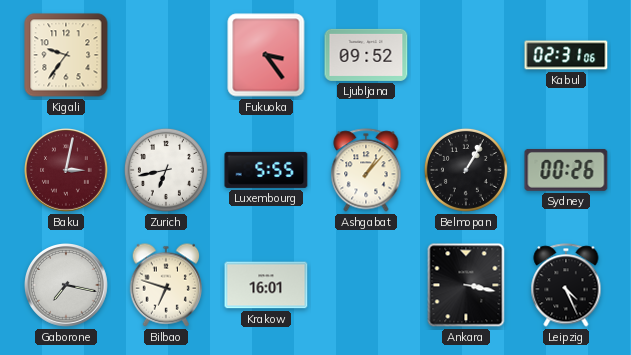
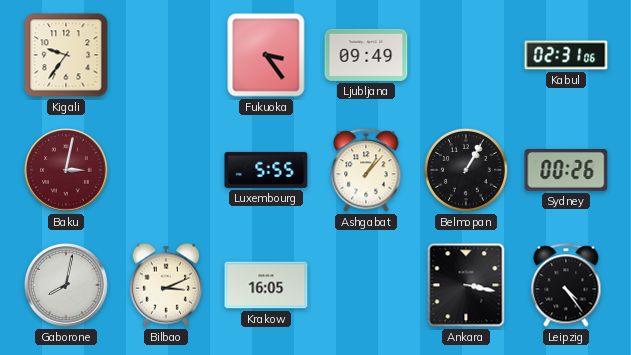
Ljubljana: 09:52 -> 09:49
Zurich: 6:43 -> none
Gaborone: 7:17 -> 8:02
Bilbao: 6:48 -> 3:11
Krakow: 16:01 -> 16:05
Leipzig: 4:26 -> 4:24
